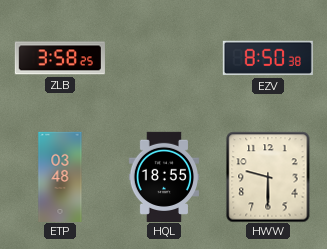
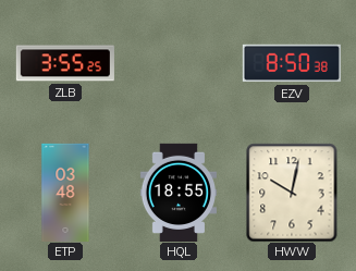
ZLB: 3:58 -> 3:55
HWW: 9:30 -> 10:02
